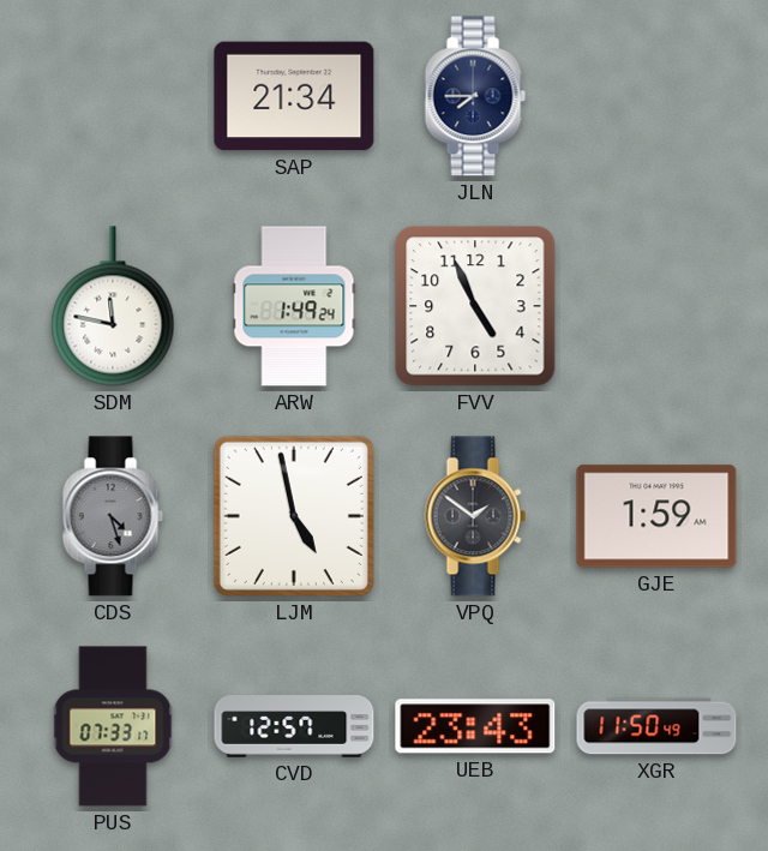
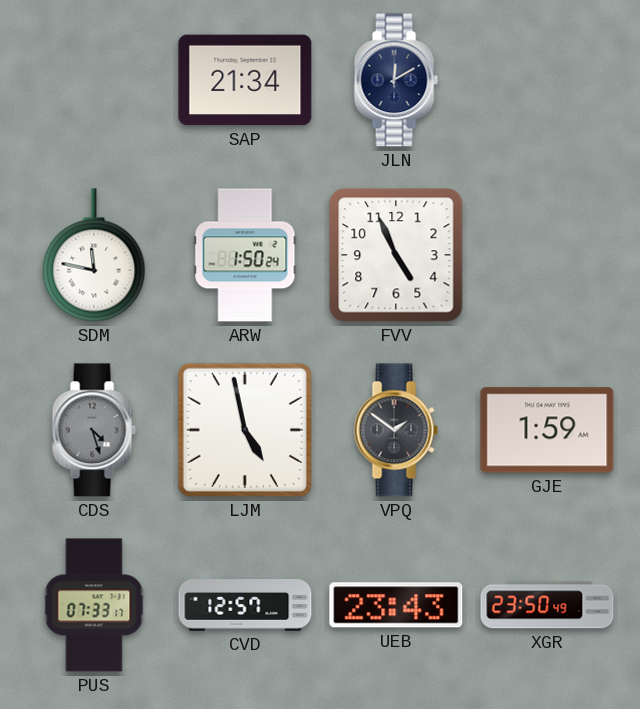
JLN: 7:45 -> 12:10
ARW: 1:49 -> 1:50
XGR: 11:50 -> 23:50
